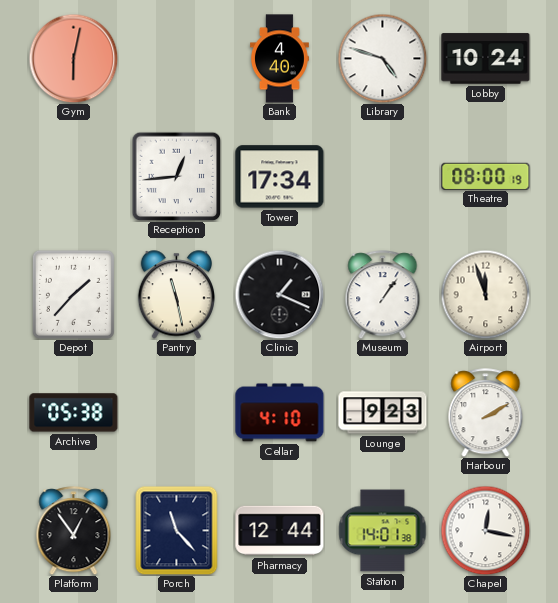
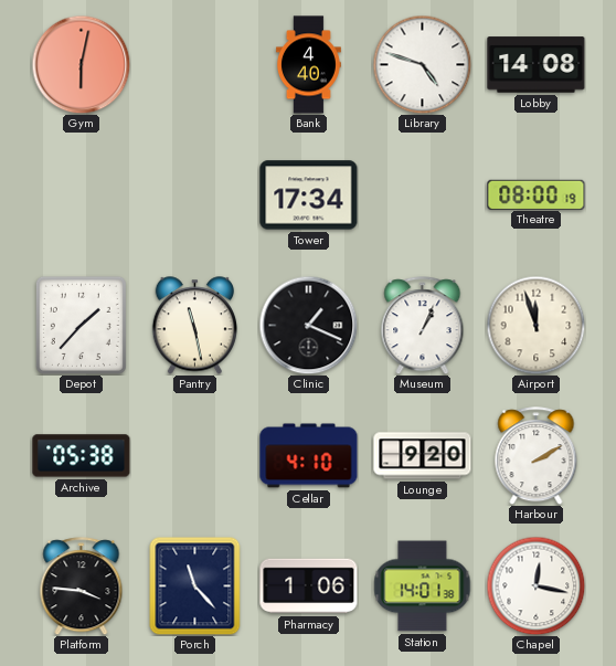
Lobby: 10:24 -> 14:08
Reception: 12:44 -> none
Museum: 1:06 -> 1:04
Lounge: 9:23 -> 9:20
Platform: 12:54 -> 3:46
Pharmacy: 12:44 -> 1:06
